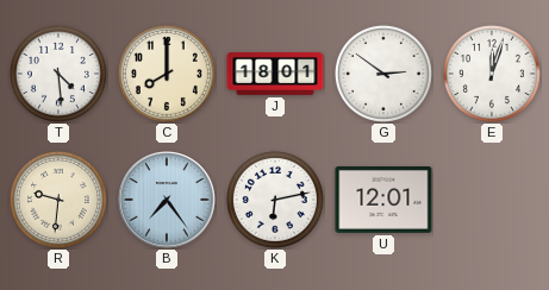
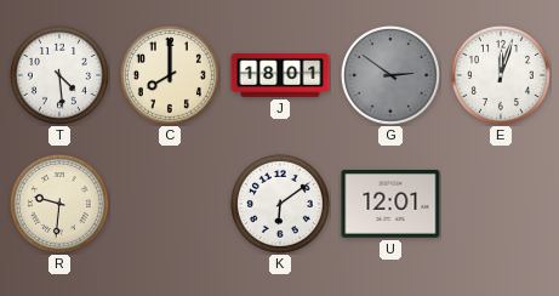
G dial: white -> grey
B: 7:24 -> none
K: 6:13 -> 6:09
